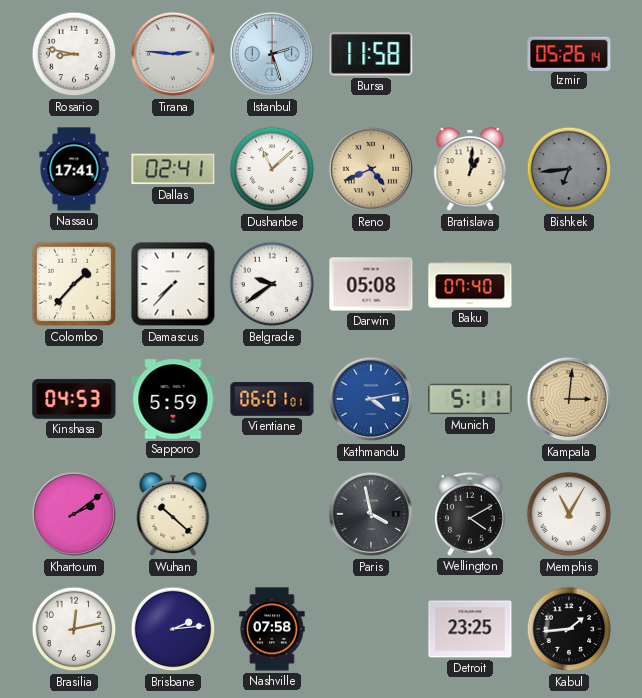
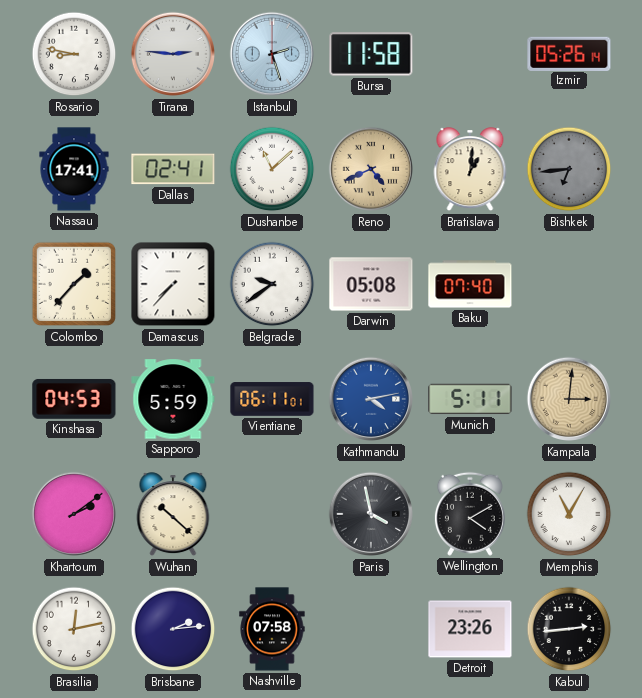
Vientiane: 06:01 -> 06:11
Detroit: 23:25 -> 23:26
Kabul: 1:44 -> 2:44
